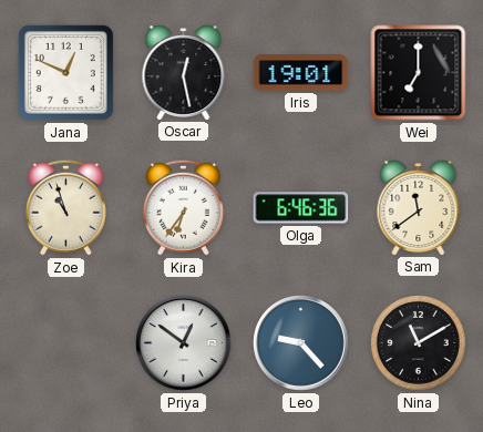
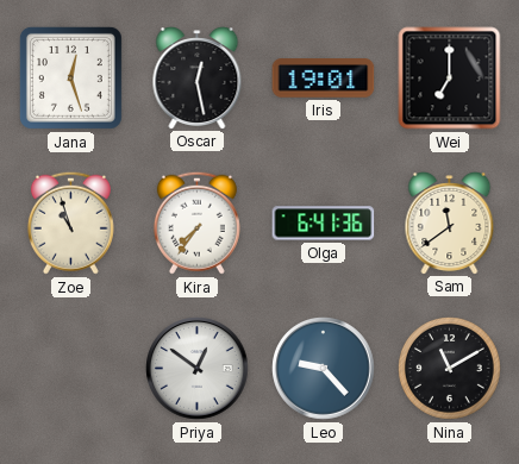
Jana: 12:49 -> 12:27
Kira: 6:36 -> 7:36
Olga: 6:46 -> 6:41
